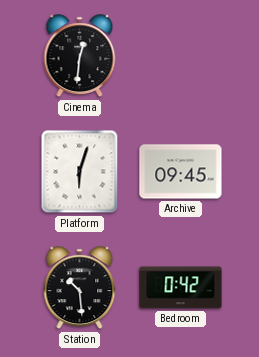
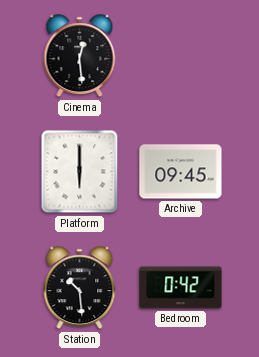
Cinema: 12:31 -> 12:29
Platform: 6:03 -> 6:00
